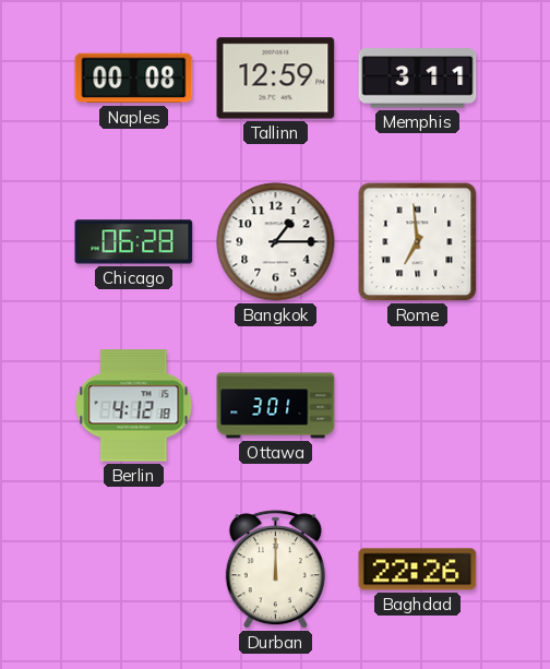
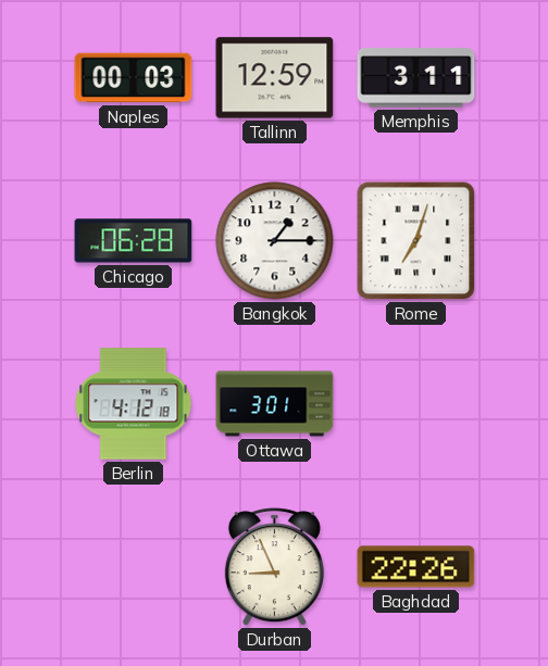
Naples: 00:08 -> 00:03
Rome: 6:59 -> 7:03
Durban: 12:00 -> 8:56
